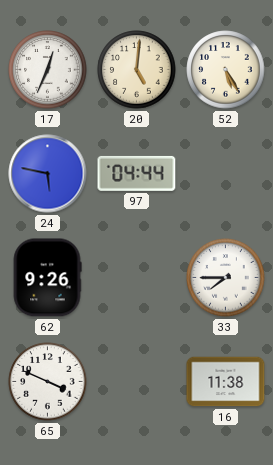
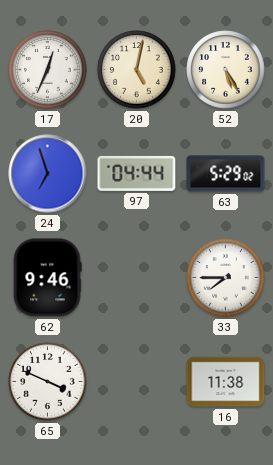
20: 5:01 -> 5:02
24: 5:47 -> 6:57
63: none -> 5:29
62: 9:26 -> 9:46
